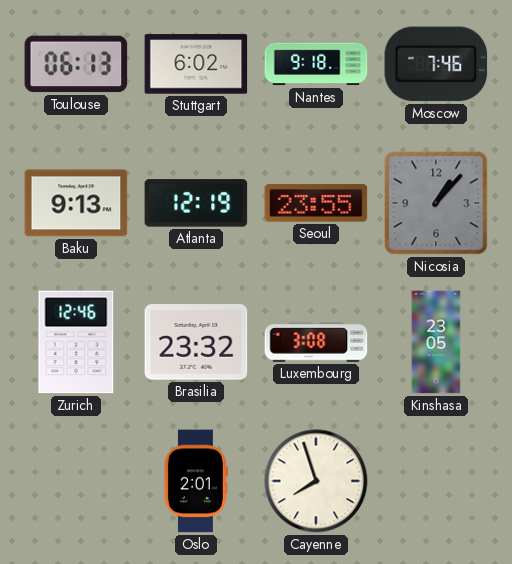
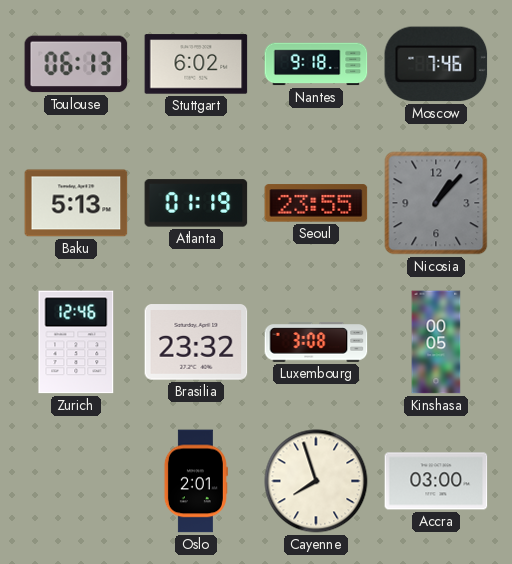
Baku: 9:13 -> 5:13
Atlanta: 12:19 -> 01:19
Kinshasa: 23:05 -> 00:05
Accra: none -> 03:00
